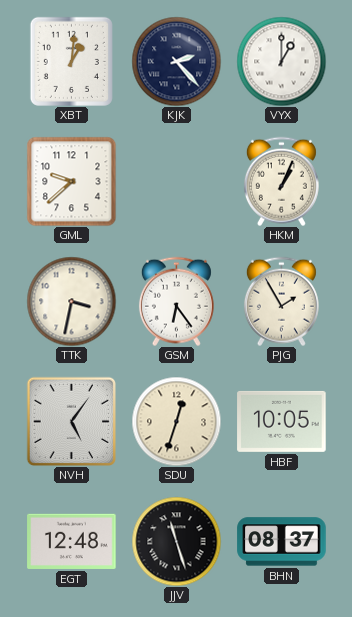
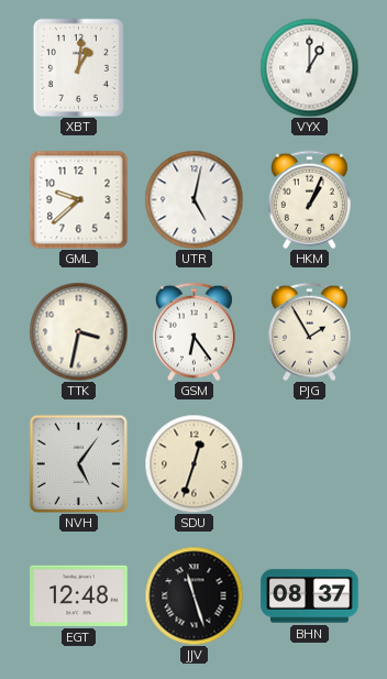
KJK: 2:23 -> none
UTR: none -> 5:02
HBF: 10:05 -> none
